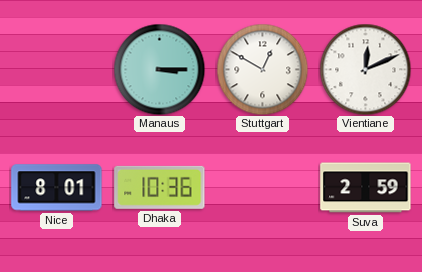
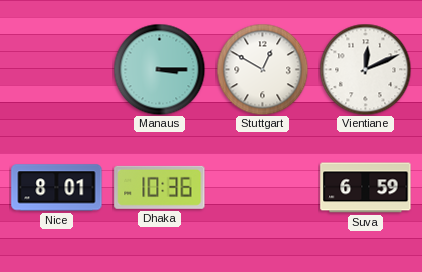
Suva: 2:59 -> 6:59
